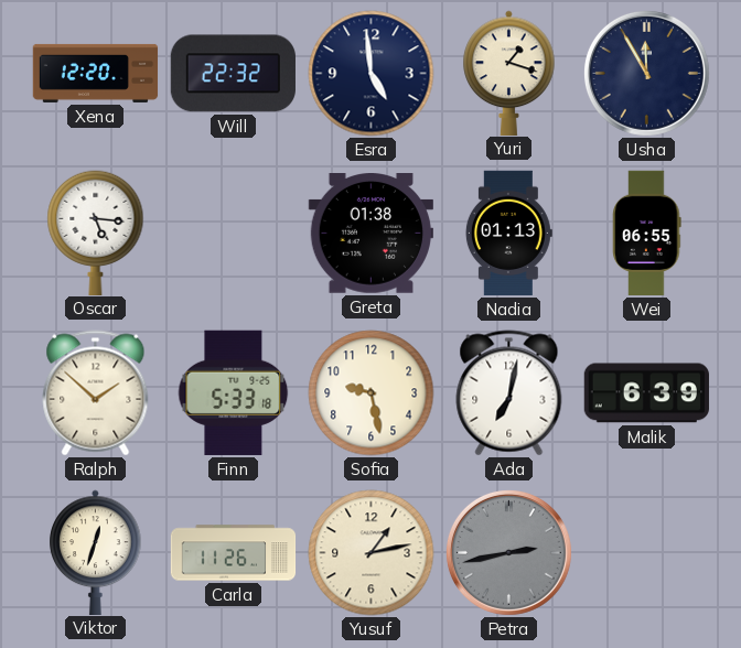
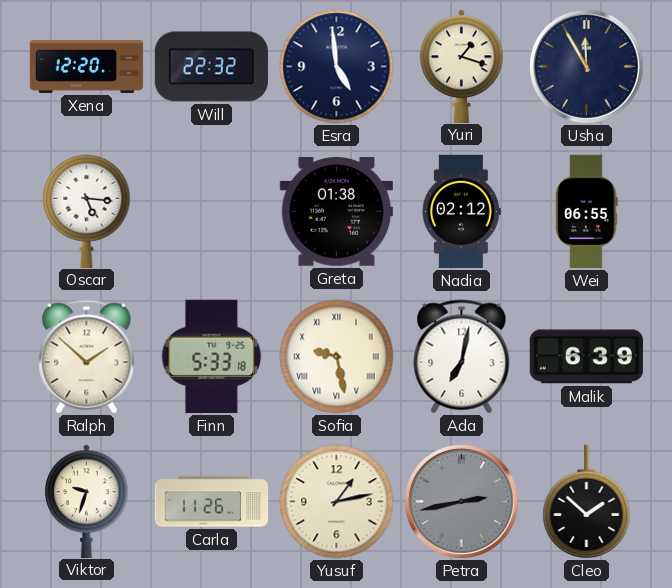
Nadia: 01:13 -> 02:12
Sofia numerals: Arabic -> Roman
Viktor: 12:33 -> 9:33
Cleo: none -> 1:52
